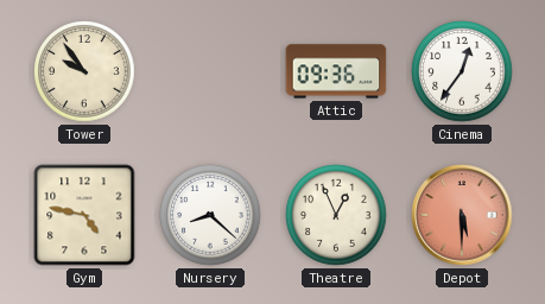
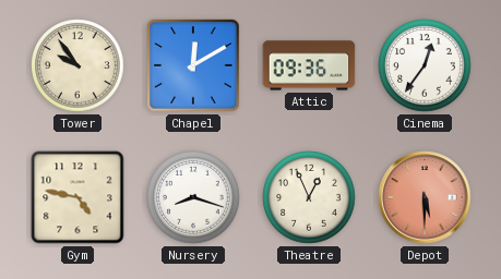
Chapel: none -> 12:10
Nursery: 8:22 -> 8:18
